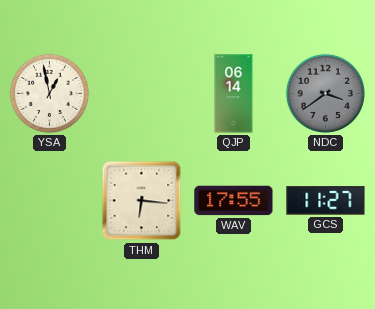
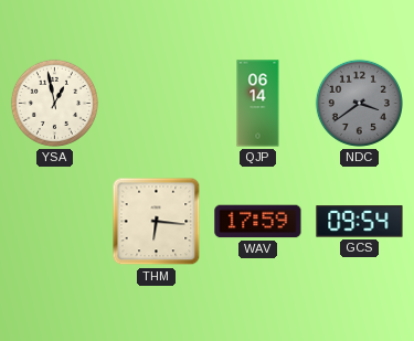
WAV: 17:55 -> 17:59
GCS: 11:27 -> 09:54
